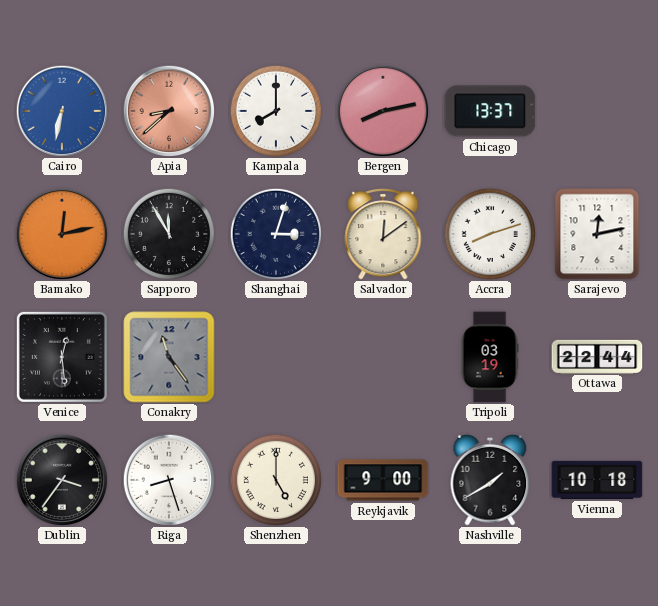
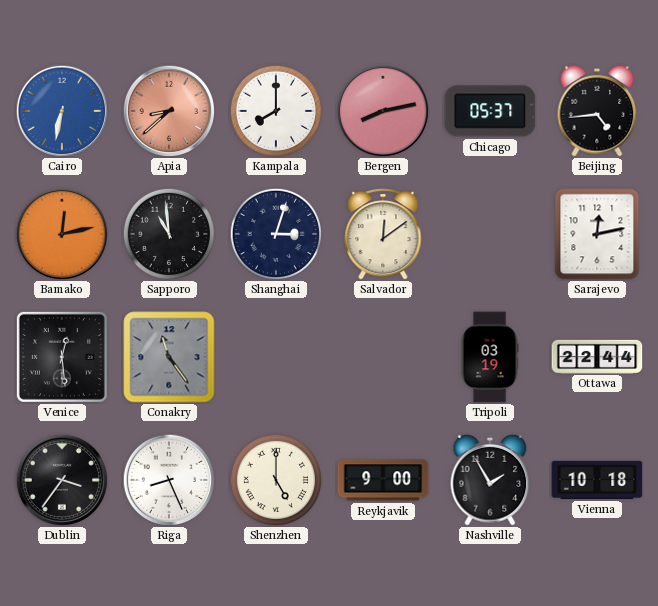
Chicago: 13:37 -> 05:37
Beijing: none -> 4:44
Sapporo: 11:55 -> 10:59
Accra: 8:12 -> none
Riga: 8:27 -> 8:26
Nashville: 1:40 -> 1:55
